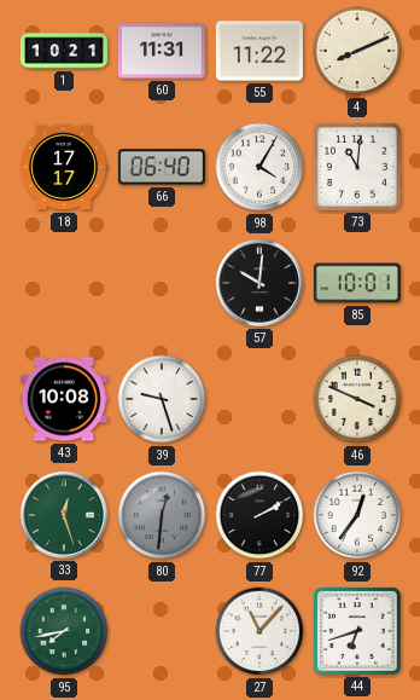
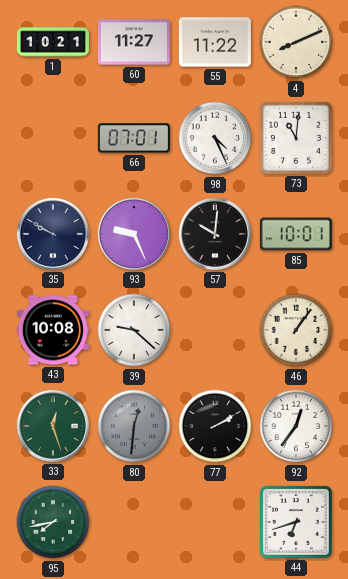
60: 11:31 -> 11:27
18: 17:17 -> none
66: 06:40 -> 07:01
98: 4:05 -> 4:26
35: none -> 9:50
93: none -> 9:26
39: 9:27 -> 9:22
46: 3:49 -> 1:06
27: 11:07 -> none
